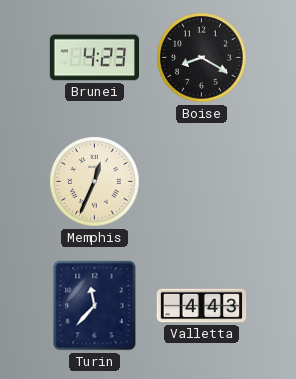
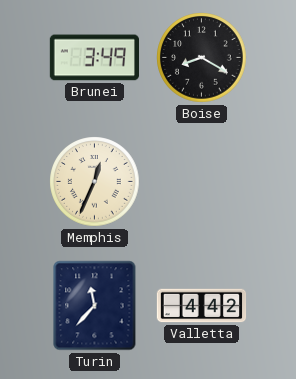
Brunei: 4:23 -> 3:49
Valletta: 4:43 -> 4:42
